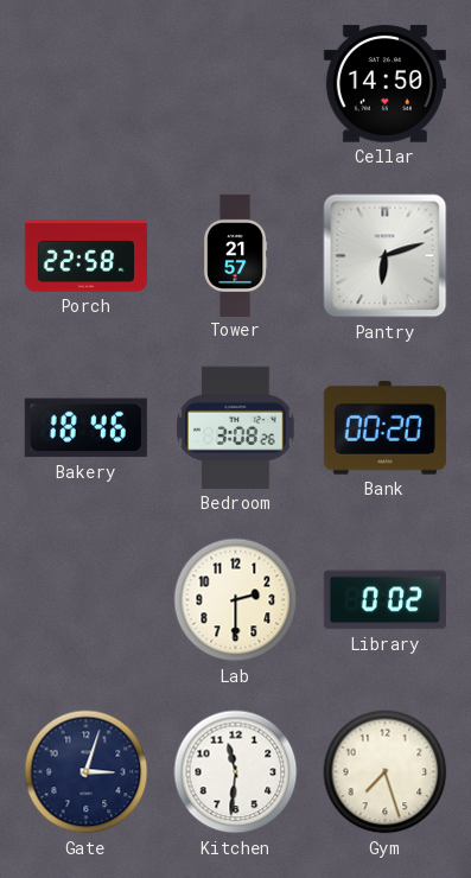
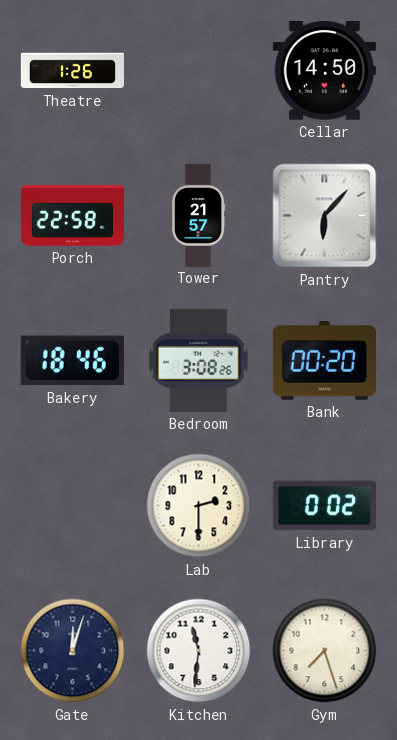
Theatre: none -> 1:26
Pantry: 6:12 -> 6:07
Gate: 3:03 -> 12:03
